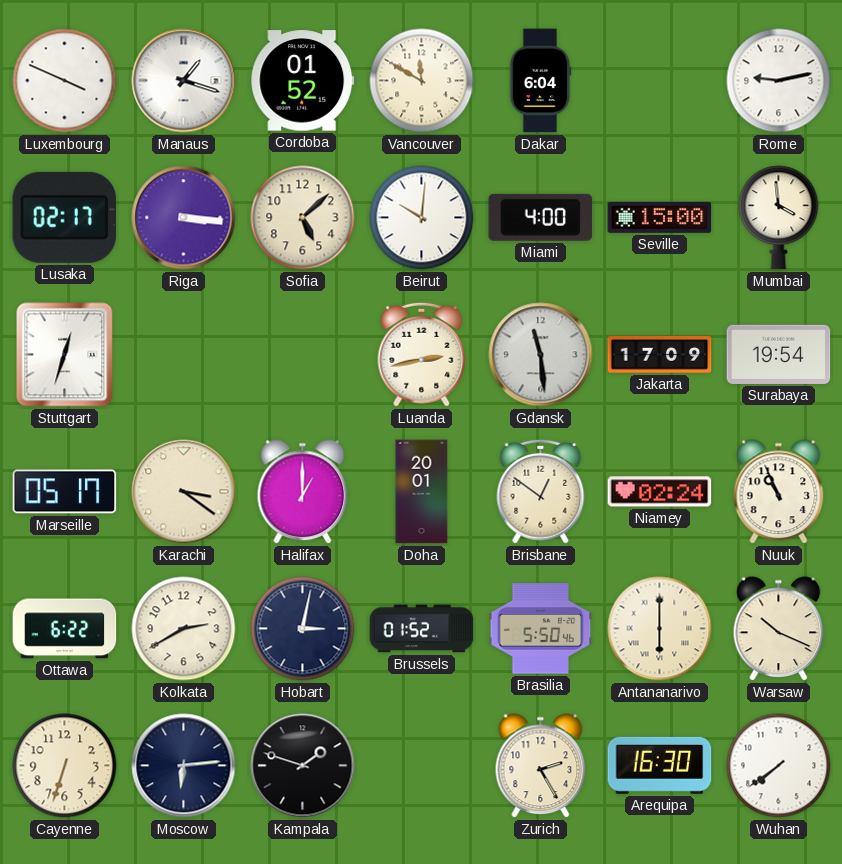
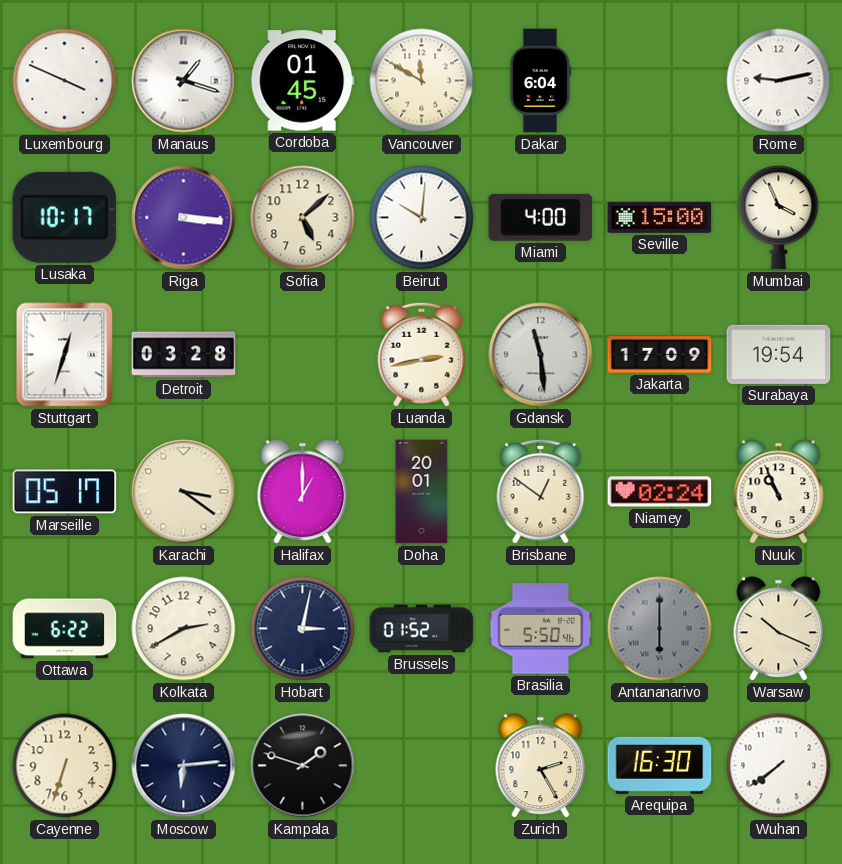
Cordoba: 01:52 -> 01:45
Lusaka: 02:17 -> 10:17
Mumbai: 3:59 -> 3:56
Detroit: none -> 03:28
Antananarivo dial: cream -> grey
